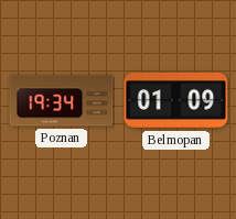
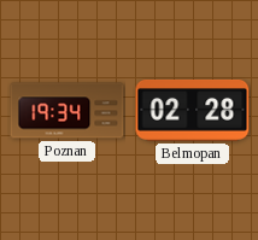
Belmopan: 01:09 -> 02:28
